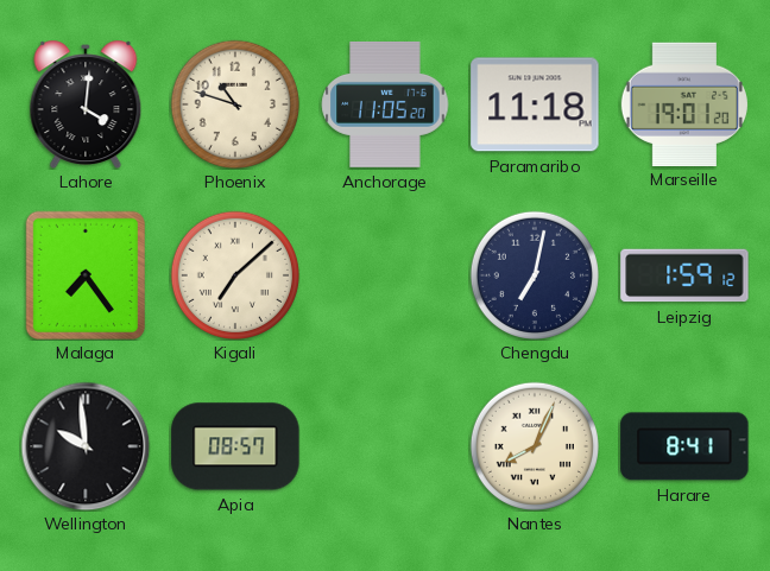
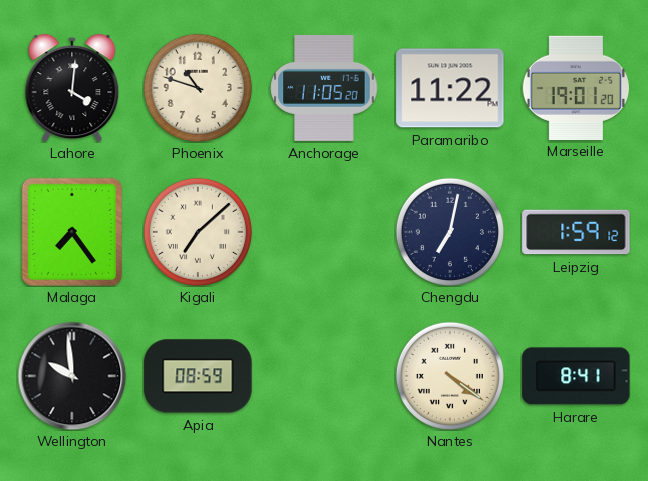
Paramaribo: 11:18 -> 11:22
Apia: 08:57 -> 08:59
Nantes: 8:04 -> 4:21
